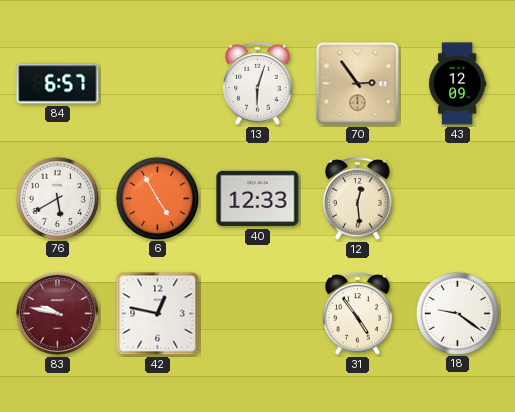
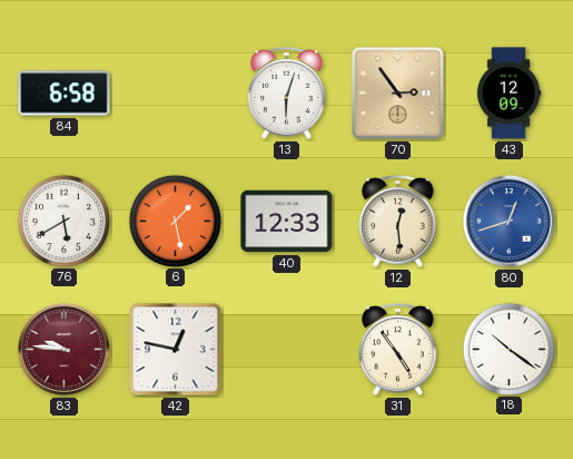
84: 6:57 -> 6:58
6: 4:55 -> 1:28
80: none -> 12:42
83: 9:47 -> 9:46
18: 9:21 -> 10:21
